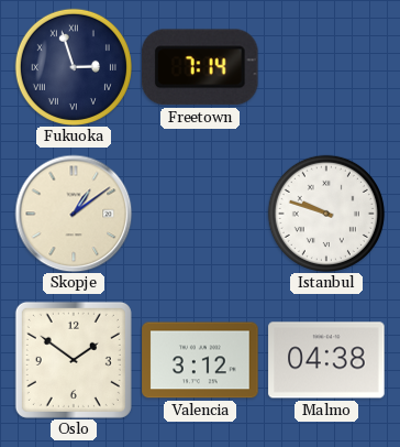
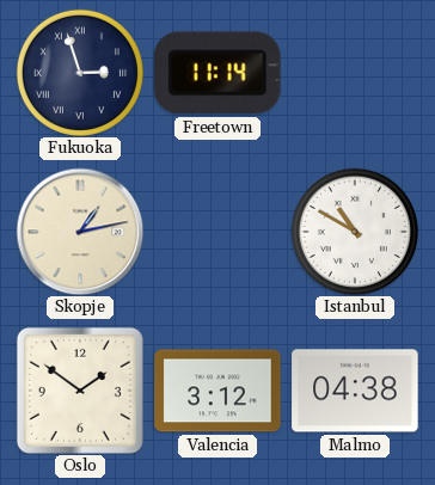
Freetown: 7:14 -> 11:14
Skopje: 1:09 -> 1:13
Istanbul: 9:48 -> 10:50
